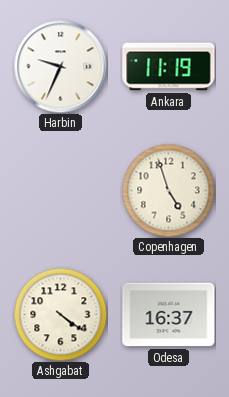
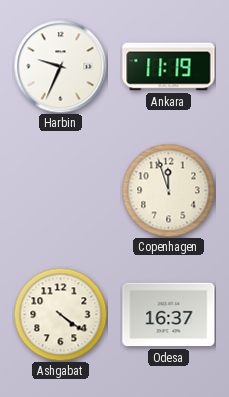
Copenhagen: 4:57 -> 11:57
